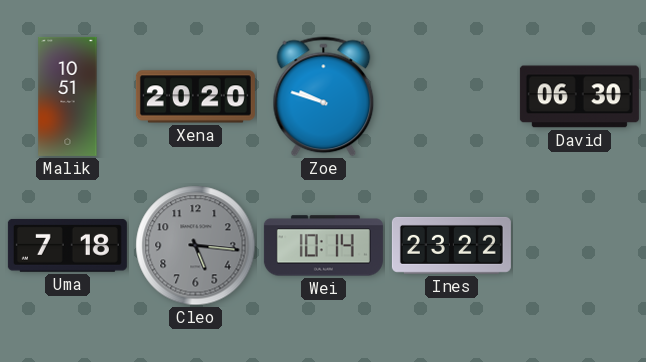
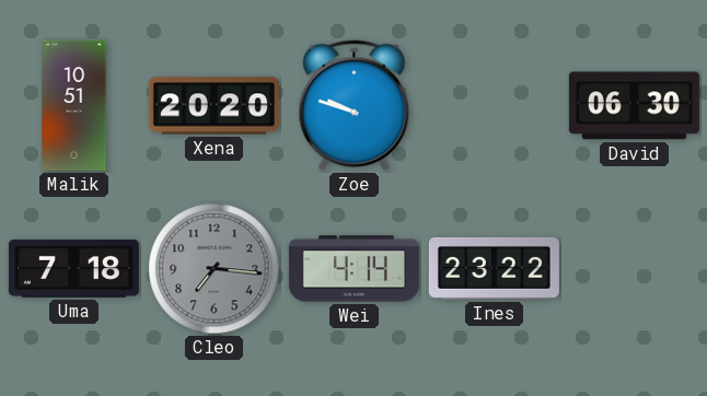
Cleo: 5:16 -> 7:16
Wei: 10:14 -> 4:14
